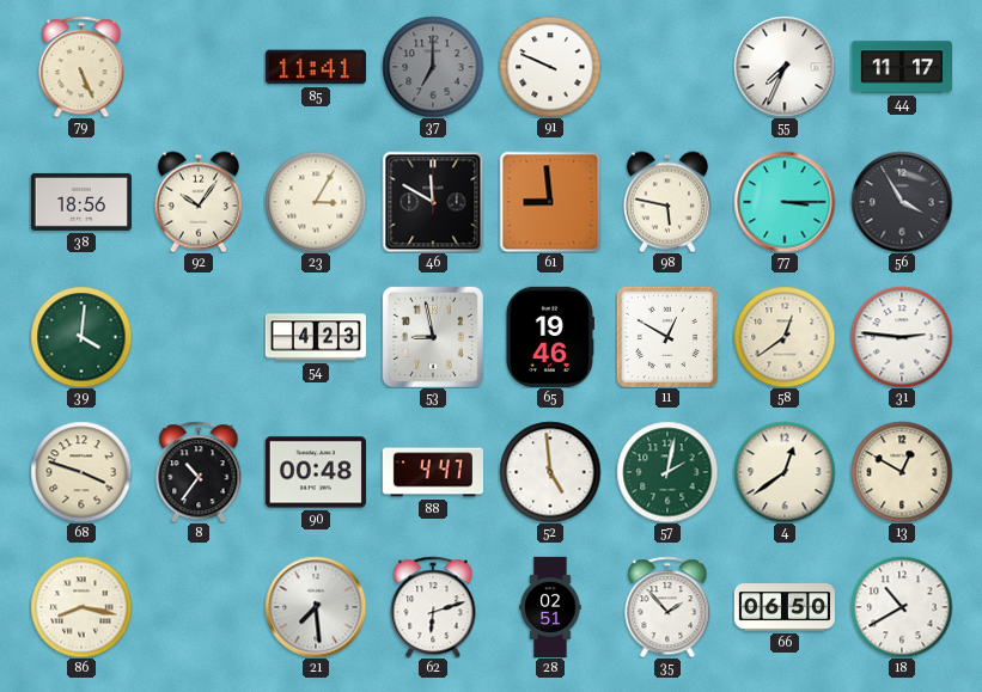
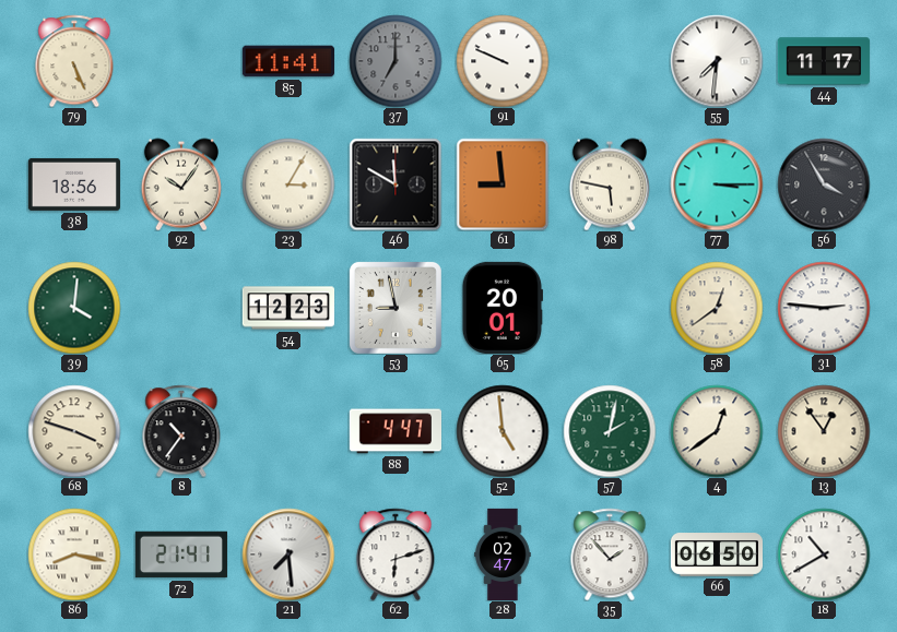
55: 7:34 -> 7:31
54: 4:23 -> 12:23
65: 19:46 -> 20:01
11: 12:50 -> none
90: 00:48 -> none
13: 12:50 -> 12:54
72: none -> 21:41
28: 02:51 -> 02:47
